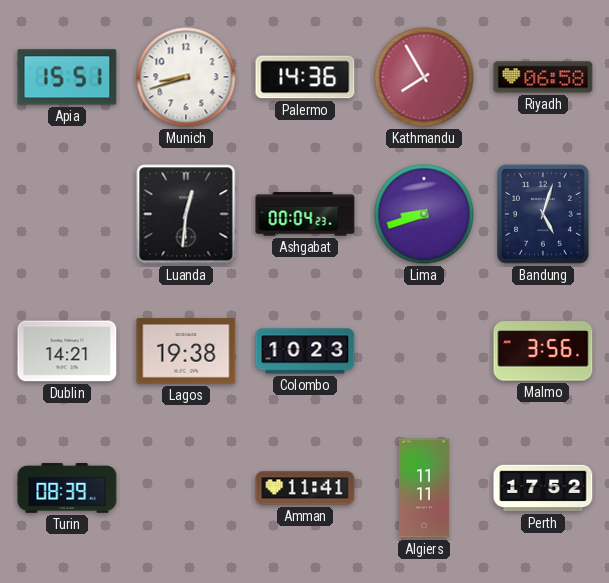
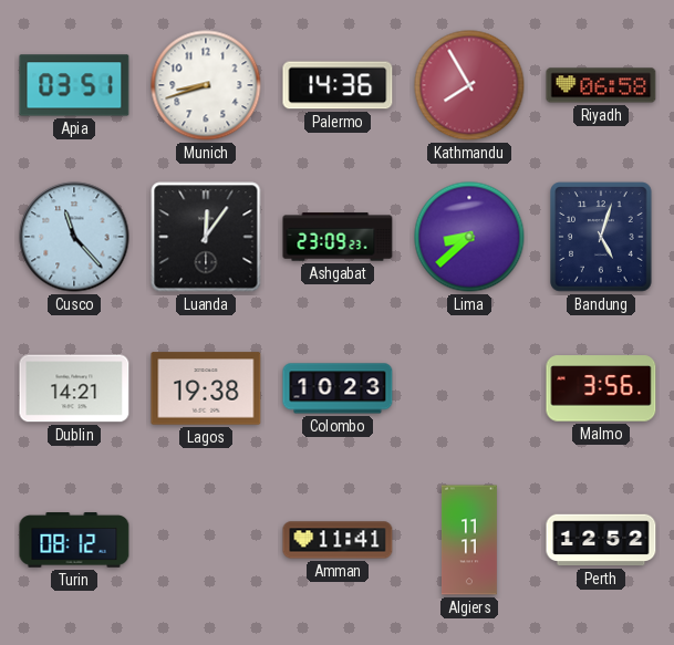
Apia: 15:51 -> 03:51
Cusco: none -> 11:23
Luanda: 12:31 -> 12:06
Ashgabat: 00:04 -> 23:09
Lima: 8:42 -> 8:38
Turin: 08:39 -> 08:12
Perth: 17:52 -> 12:52
